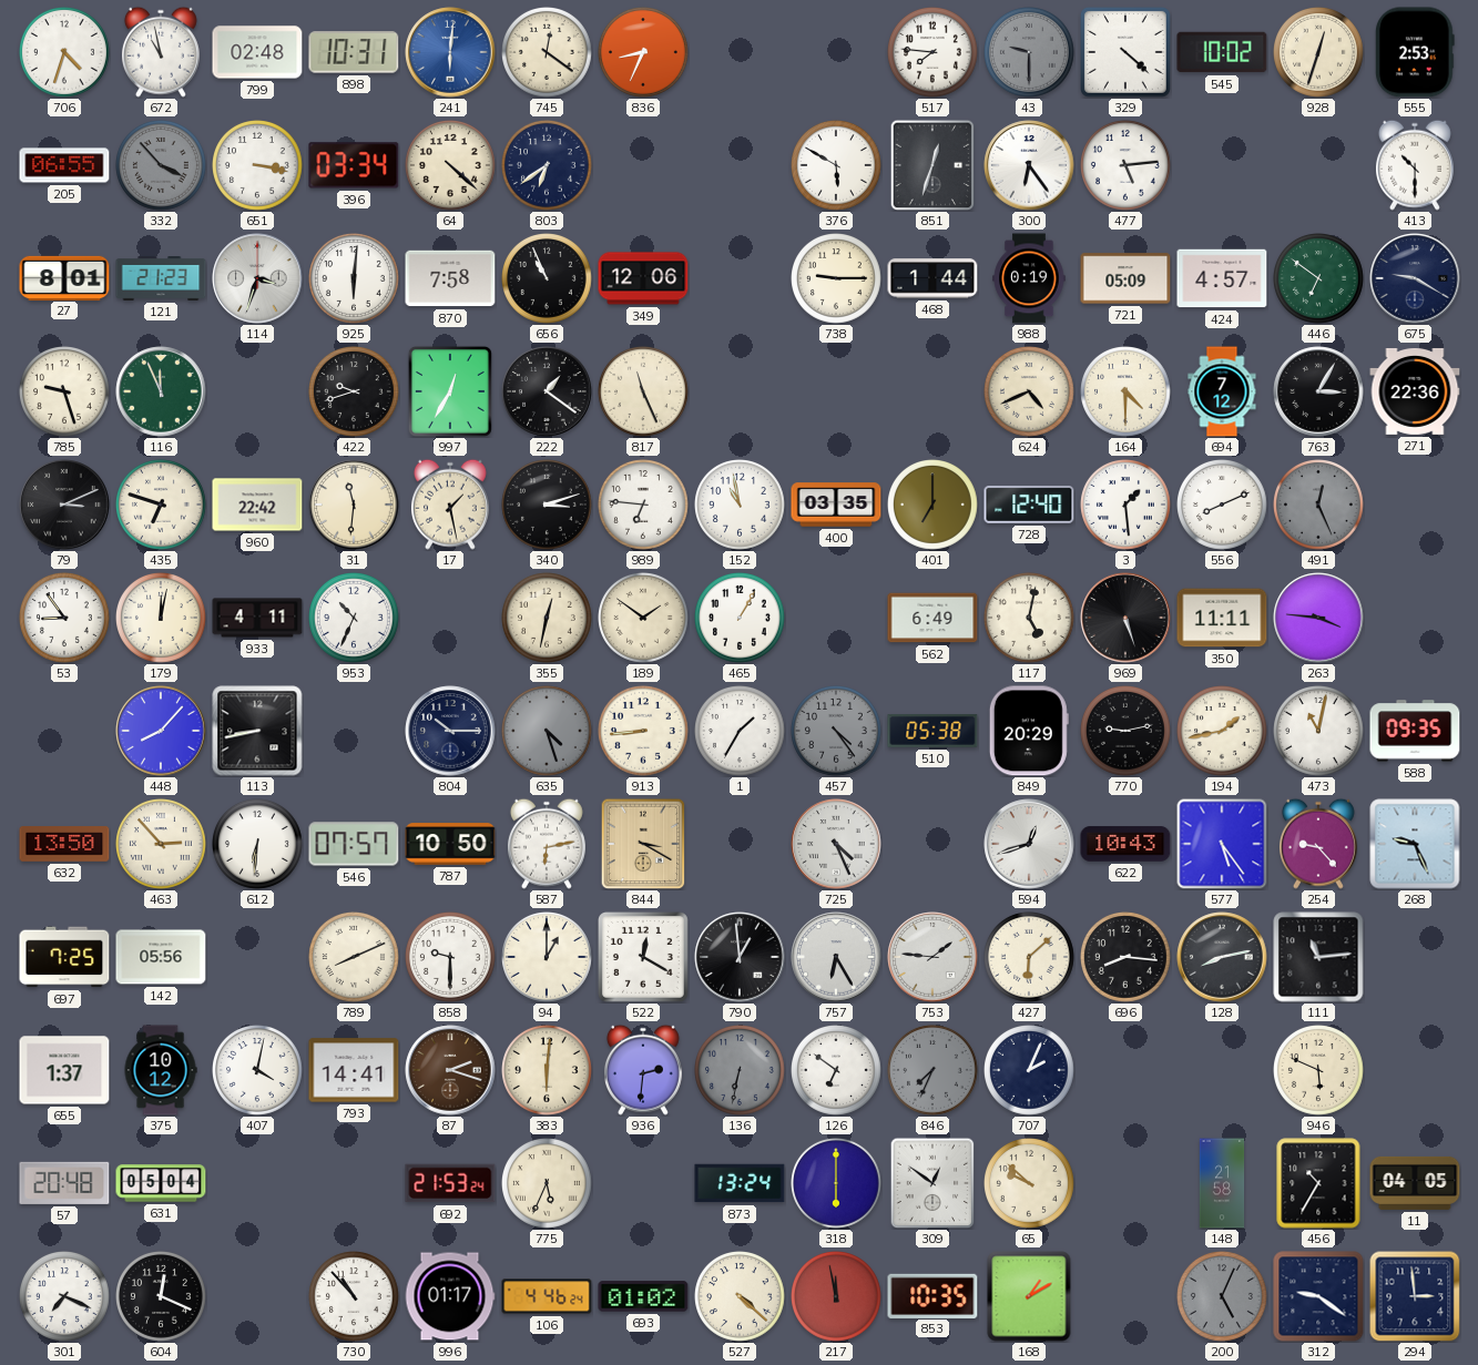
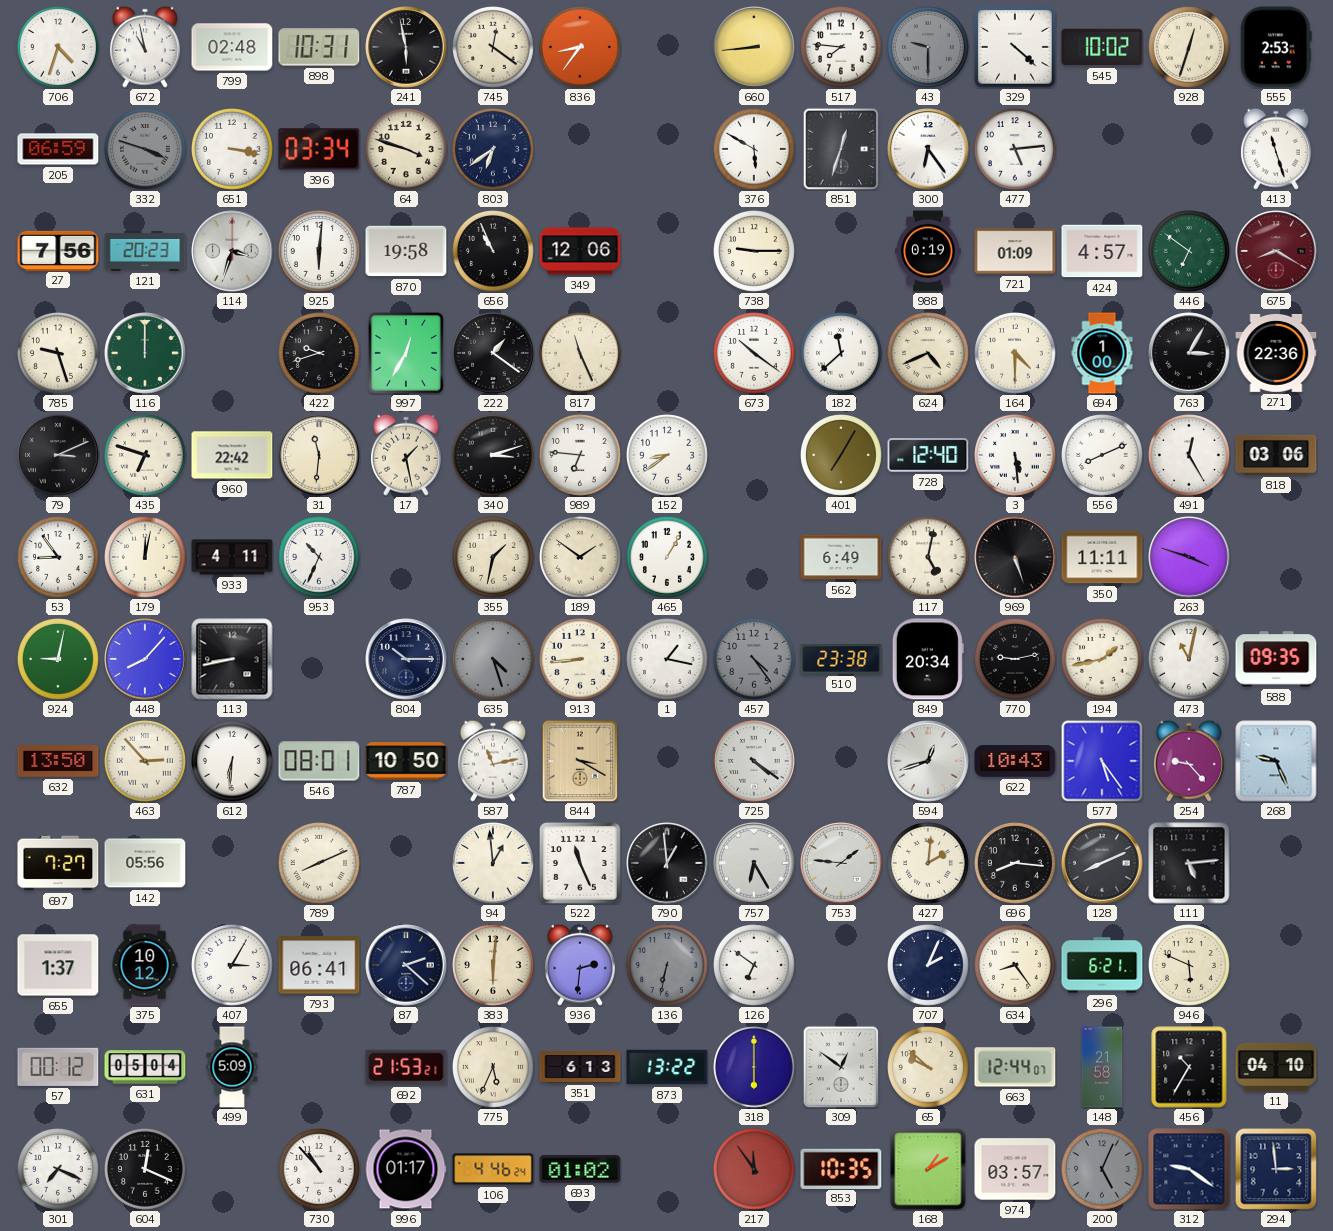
241: 6:01 -> 5:58
241 dial: blue -> black
836: 8:34 -> 8:36
660: none -> 8:44
205: 06:55 -> 06:59
332: 3:53 -> 3:48
64: 4:22 -> 3:48
413: 10:30 -> 11:27
27: 8:01 -> 7:56
121: 21:23 -> 20:23
870: 7:58 -> 19:58
468: 1:44 -> none
721: 05:09 -> 01:09
675: 9:20 -> 8:20
675 dial: navy -> burgundy
116: 11:56 -> 12:00
673: none -> 10:21
182: none -> 11:38
694: 7:12 -> 1:00
152: 10:58 -> 8:39
400: 03:35 -> none
401: 7:00 -> 7:05
3: 1:29 -> 5:29
491: 12:26 -> 12:25
491 dial: grey -> white
818: none -> 03:06
355: 12:32 -> 1:32
263: 3:46 -> 3:48
924: none -> 9:02
1: 1:35 -> 1:17
510: 05:38 -> 23:38
849: 20:29 -> 20:34
546: 07:57 -> 08:01
587: 6:13 -> 11:13
725: 4:26 -> 4:21
697: 7:25 -> 7:27
858: 9:30 -> none
94: 1:00 -> 12:59
522: 12:20 -> 11:26
427: 6:08 -> 2:01
128: 8:13 -> 8:11
111: 11:14 -> 5:14
407: 4:02 -> 3:05
793: 14:41 -> 06:41
87: 2:18 -> 2:22
87 dial: brown -> navy
846: 7:34 -> none
634: none -> 8:24
296: none -> 6:21
57: 20:48 -> 00:12
499: none -> 5:09
692: 21:53:24 -> 21:53:21
351: none -> 6:13
873: 13:24 -> 13:22
663: none -> 12:44
11: 04:05 -> 04:10
527: 4:22 -> none
217: 11:58 -> 11:54
974: none -> 03:57
